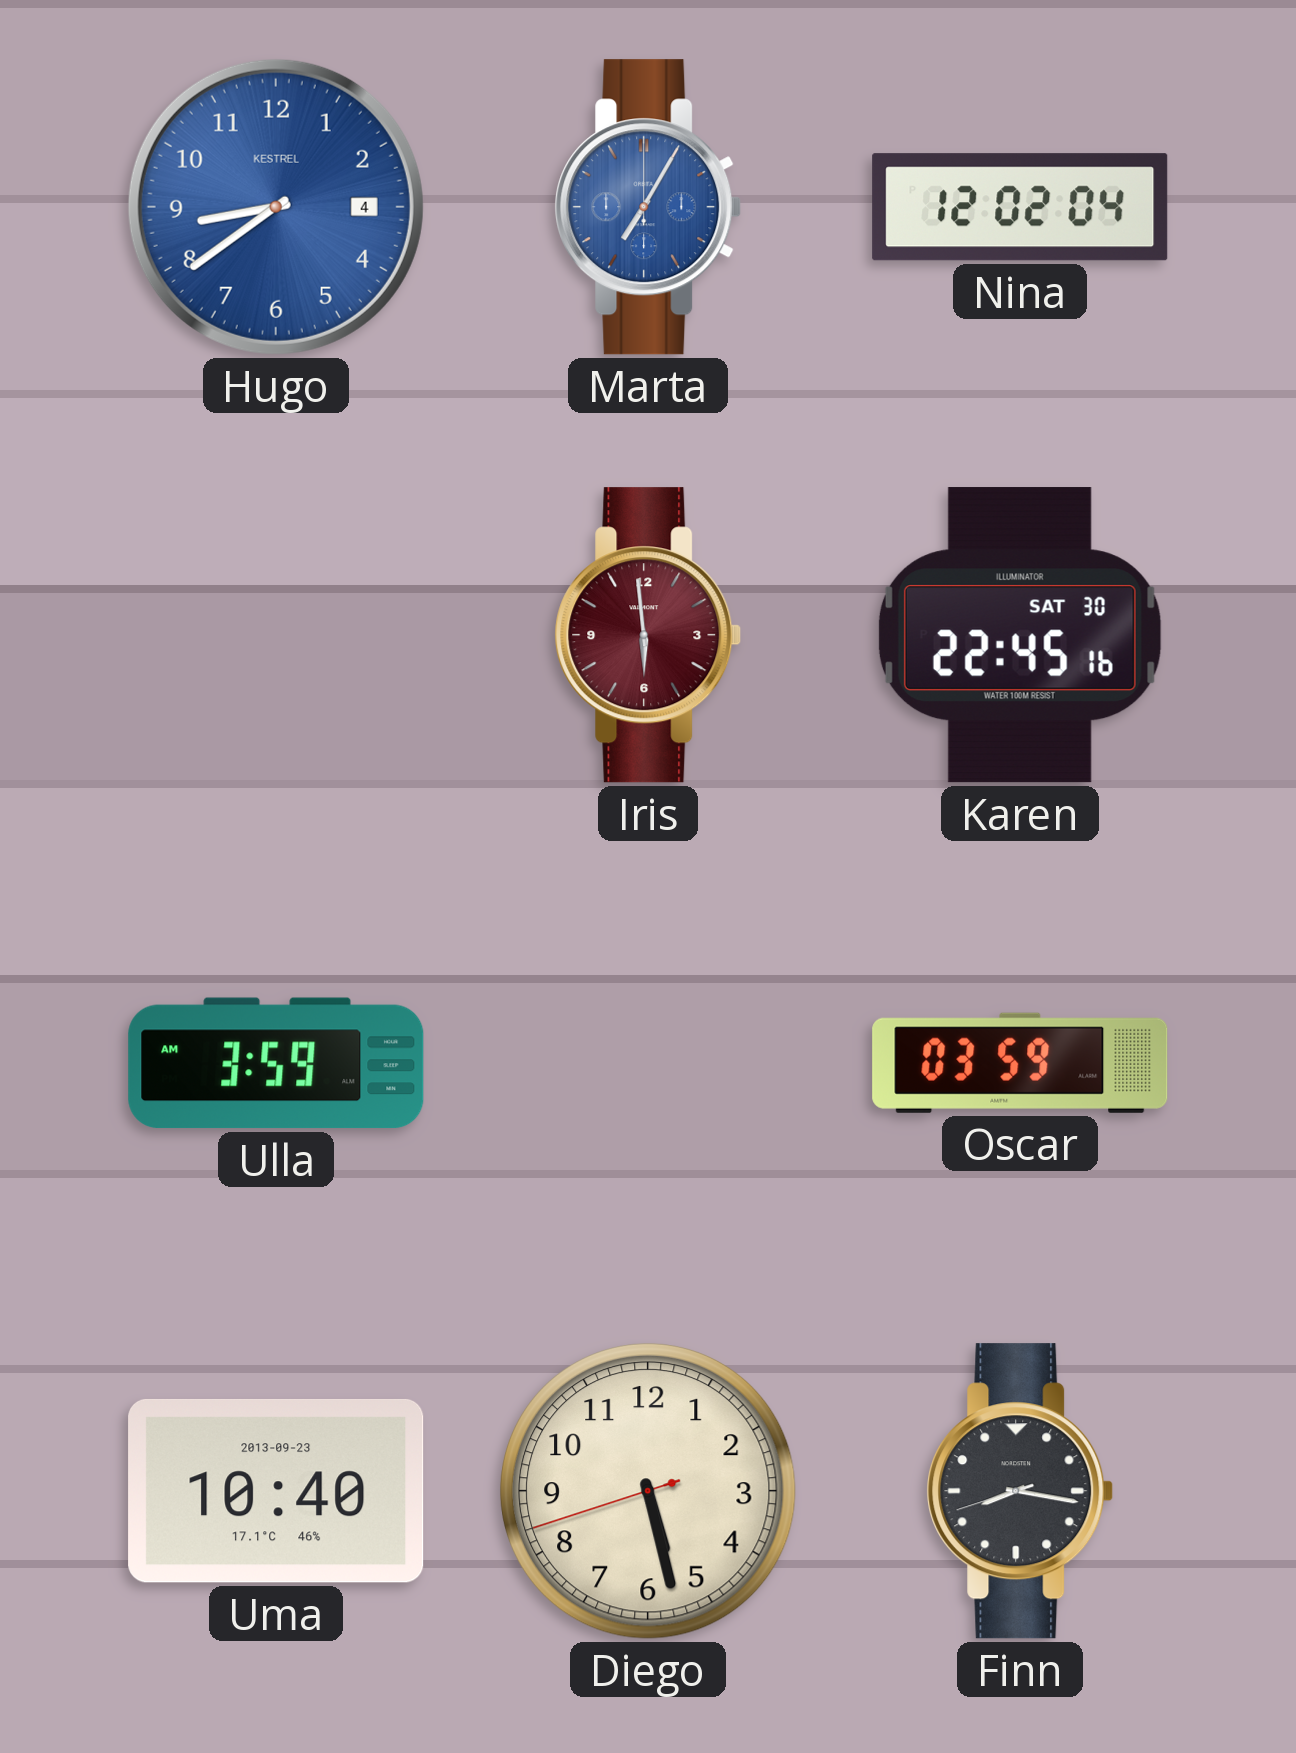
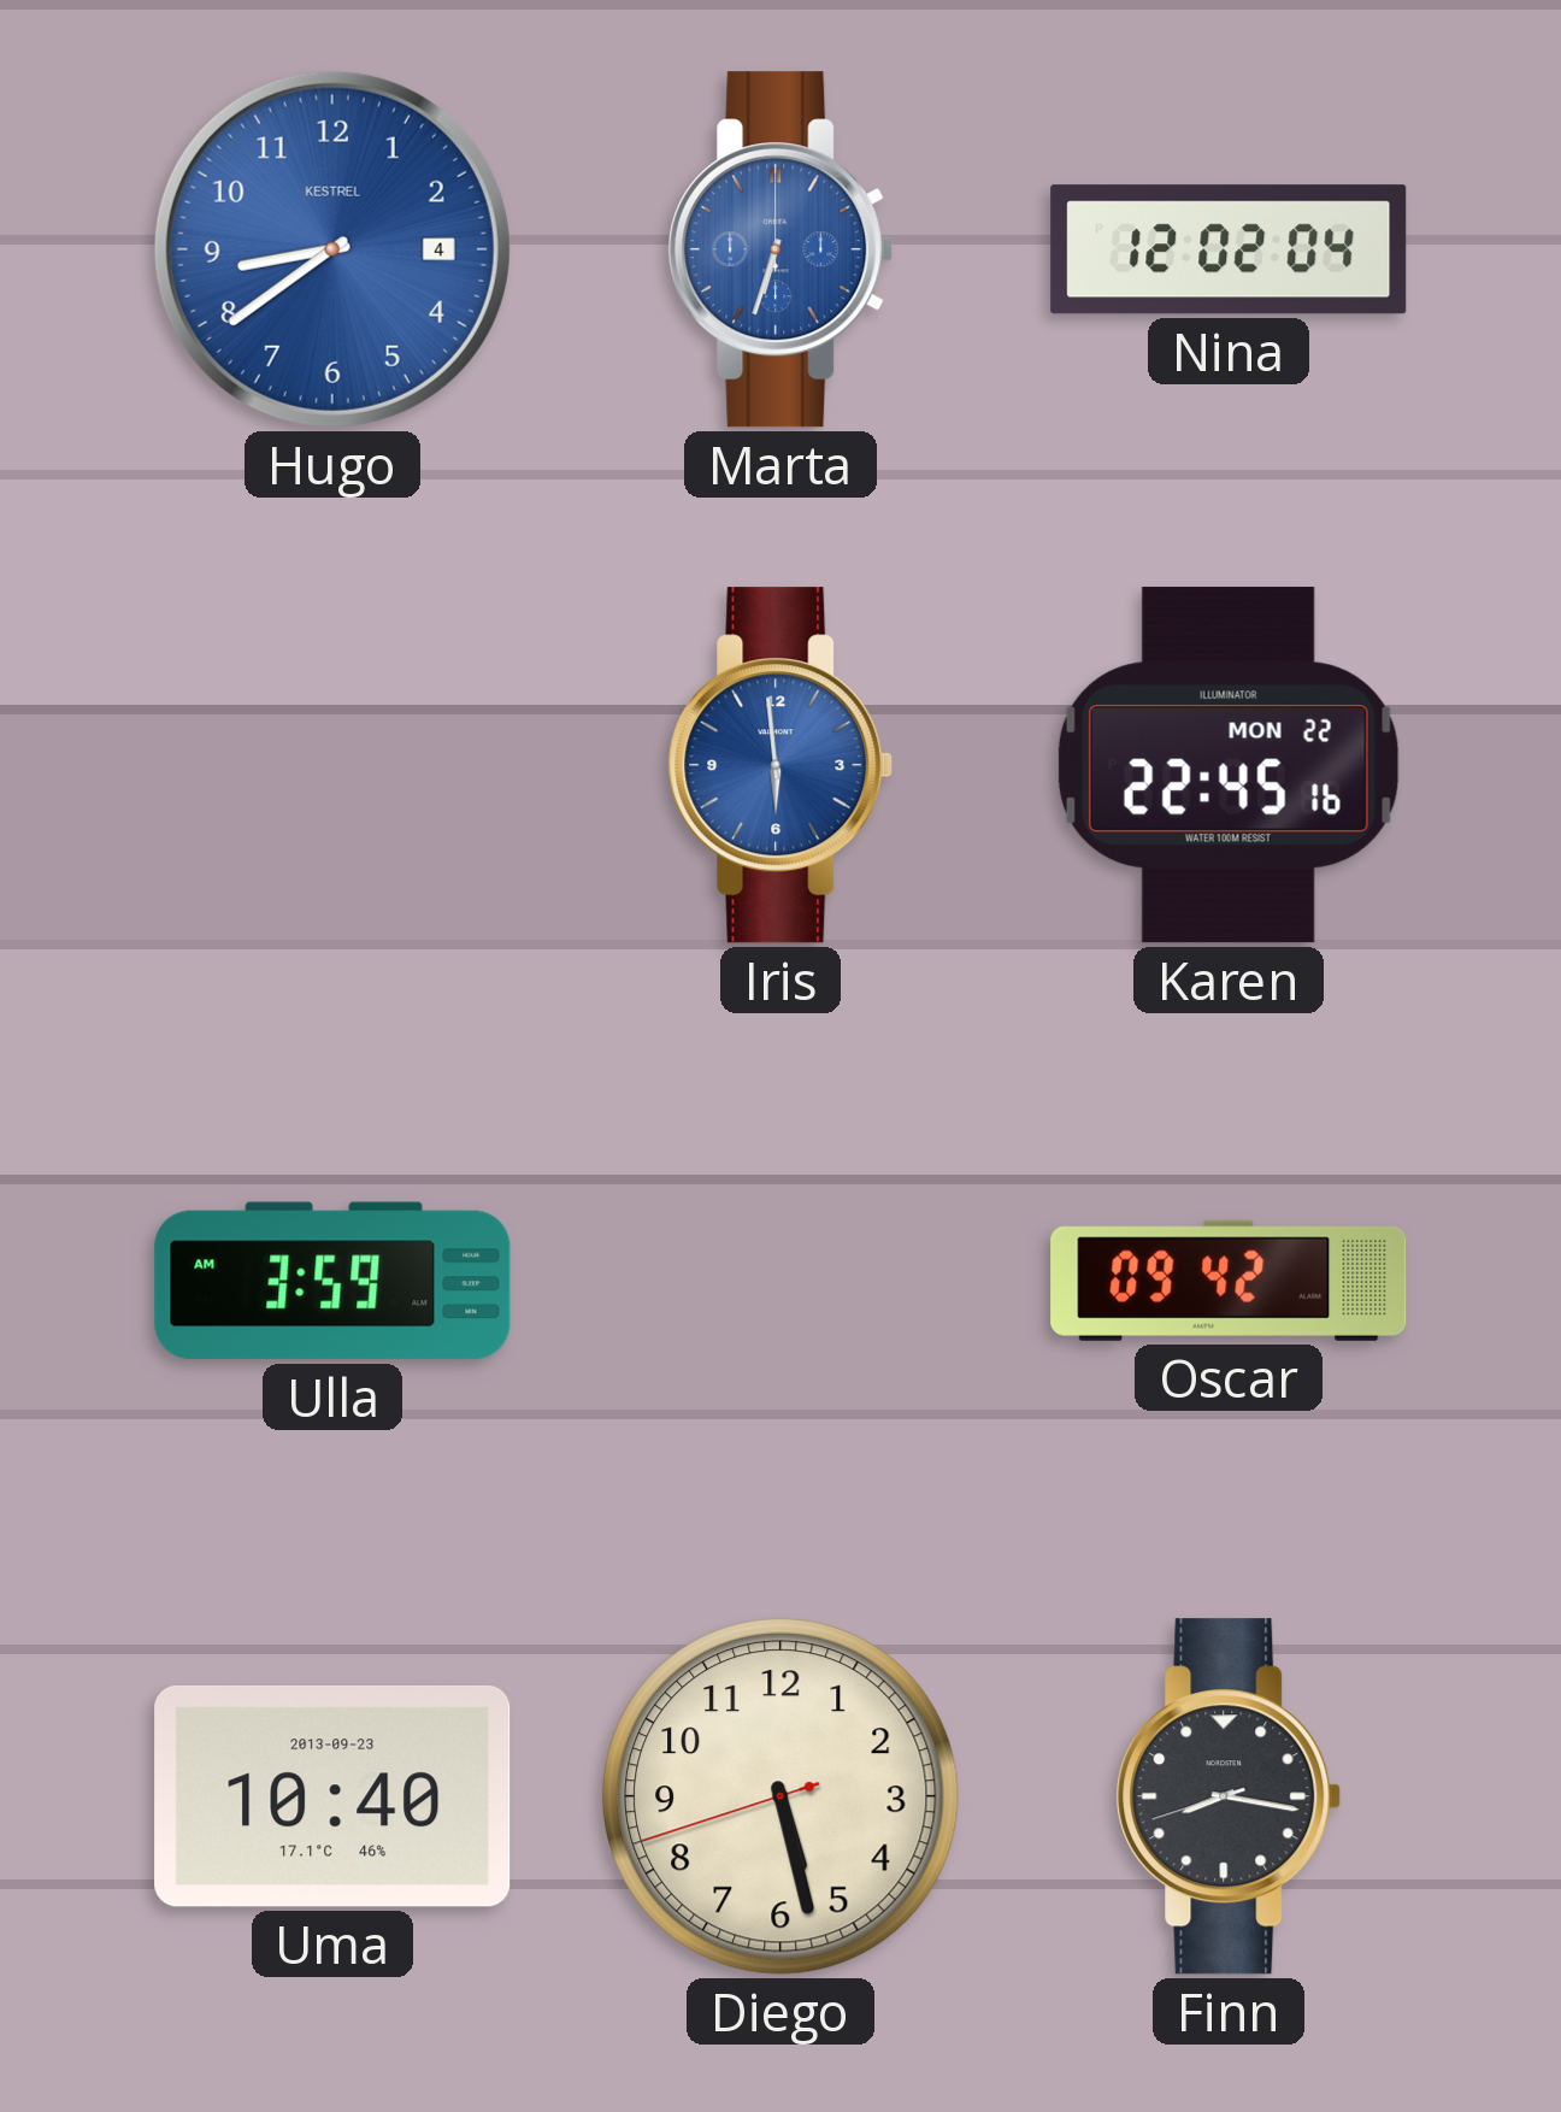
Marta: 7:05 -> 6:33
Iris dial: burgundy -> blue
Karen date: SAT 30 -> MON 22
Oscar: 03:59 -> 09:42
